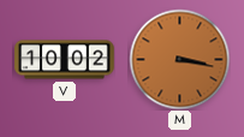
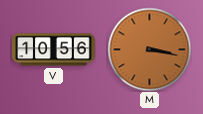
V: 10:02 -> 10:56
